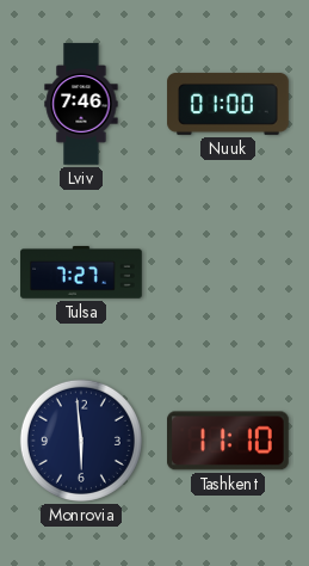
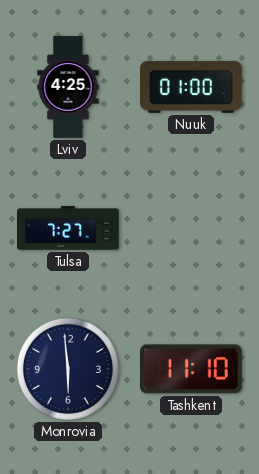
Lviv: 7:46 -> 4:25
